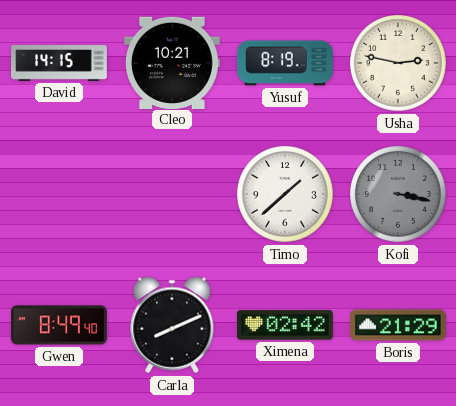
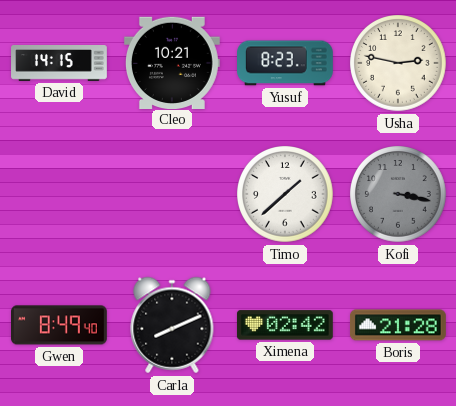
Yusuf: 8:19 -> 8:23
Boris: 21:29 -> 21:28
